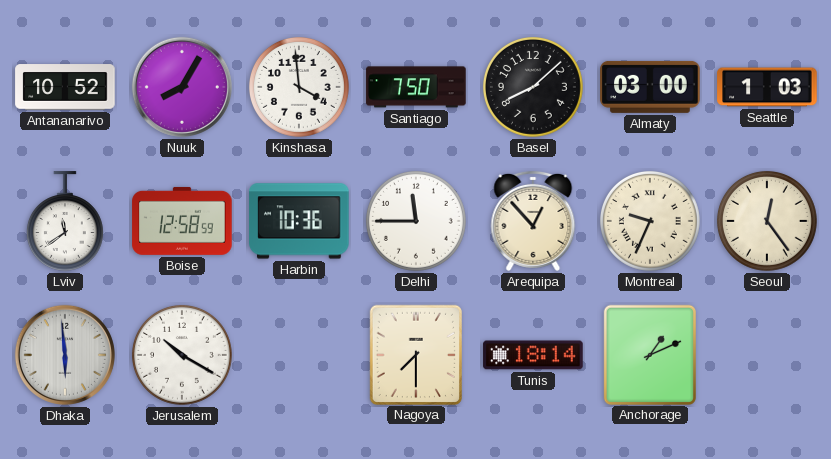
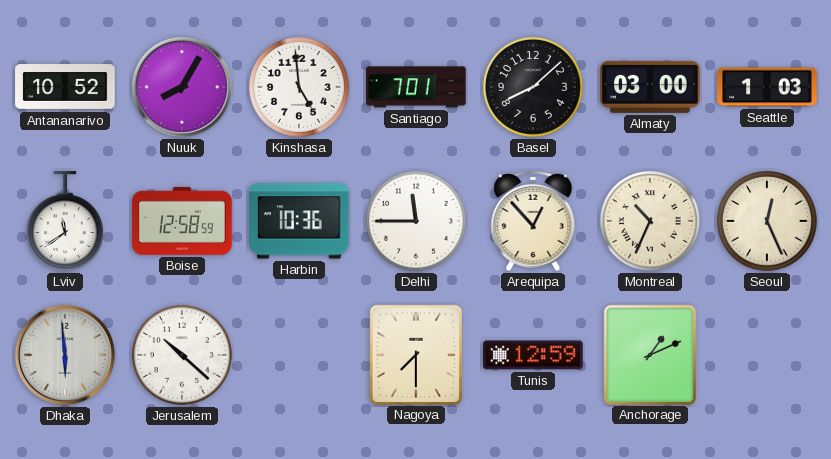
Kinshasa: 3:59 -> 4:59
Santiago: 7:50 -> 7:01
Montreal: 9:34 -> 10:34
Seoul: 12:24 -> 12:26
Jerusalem: 10:20 -> 10:22
Tunis: 18:14 -> 12:59
